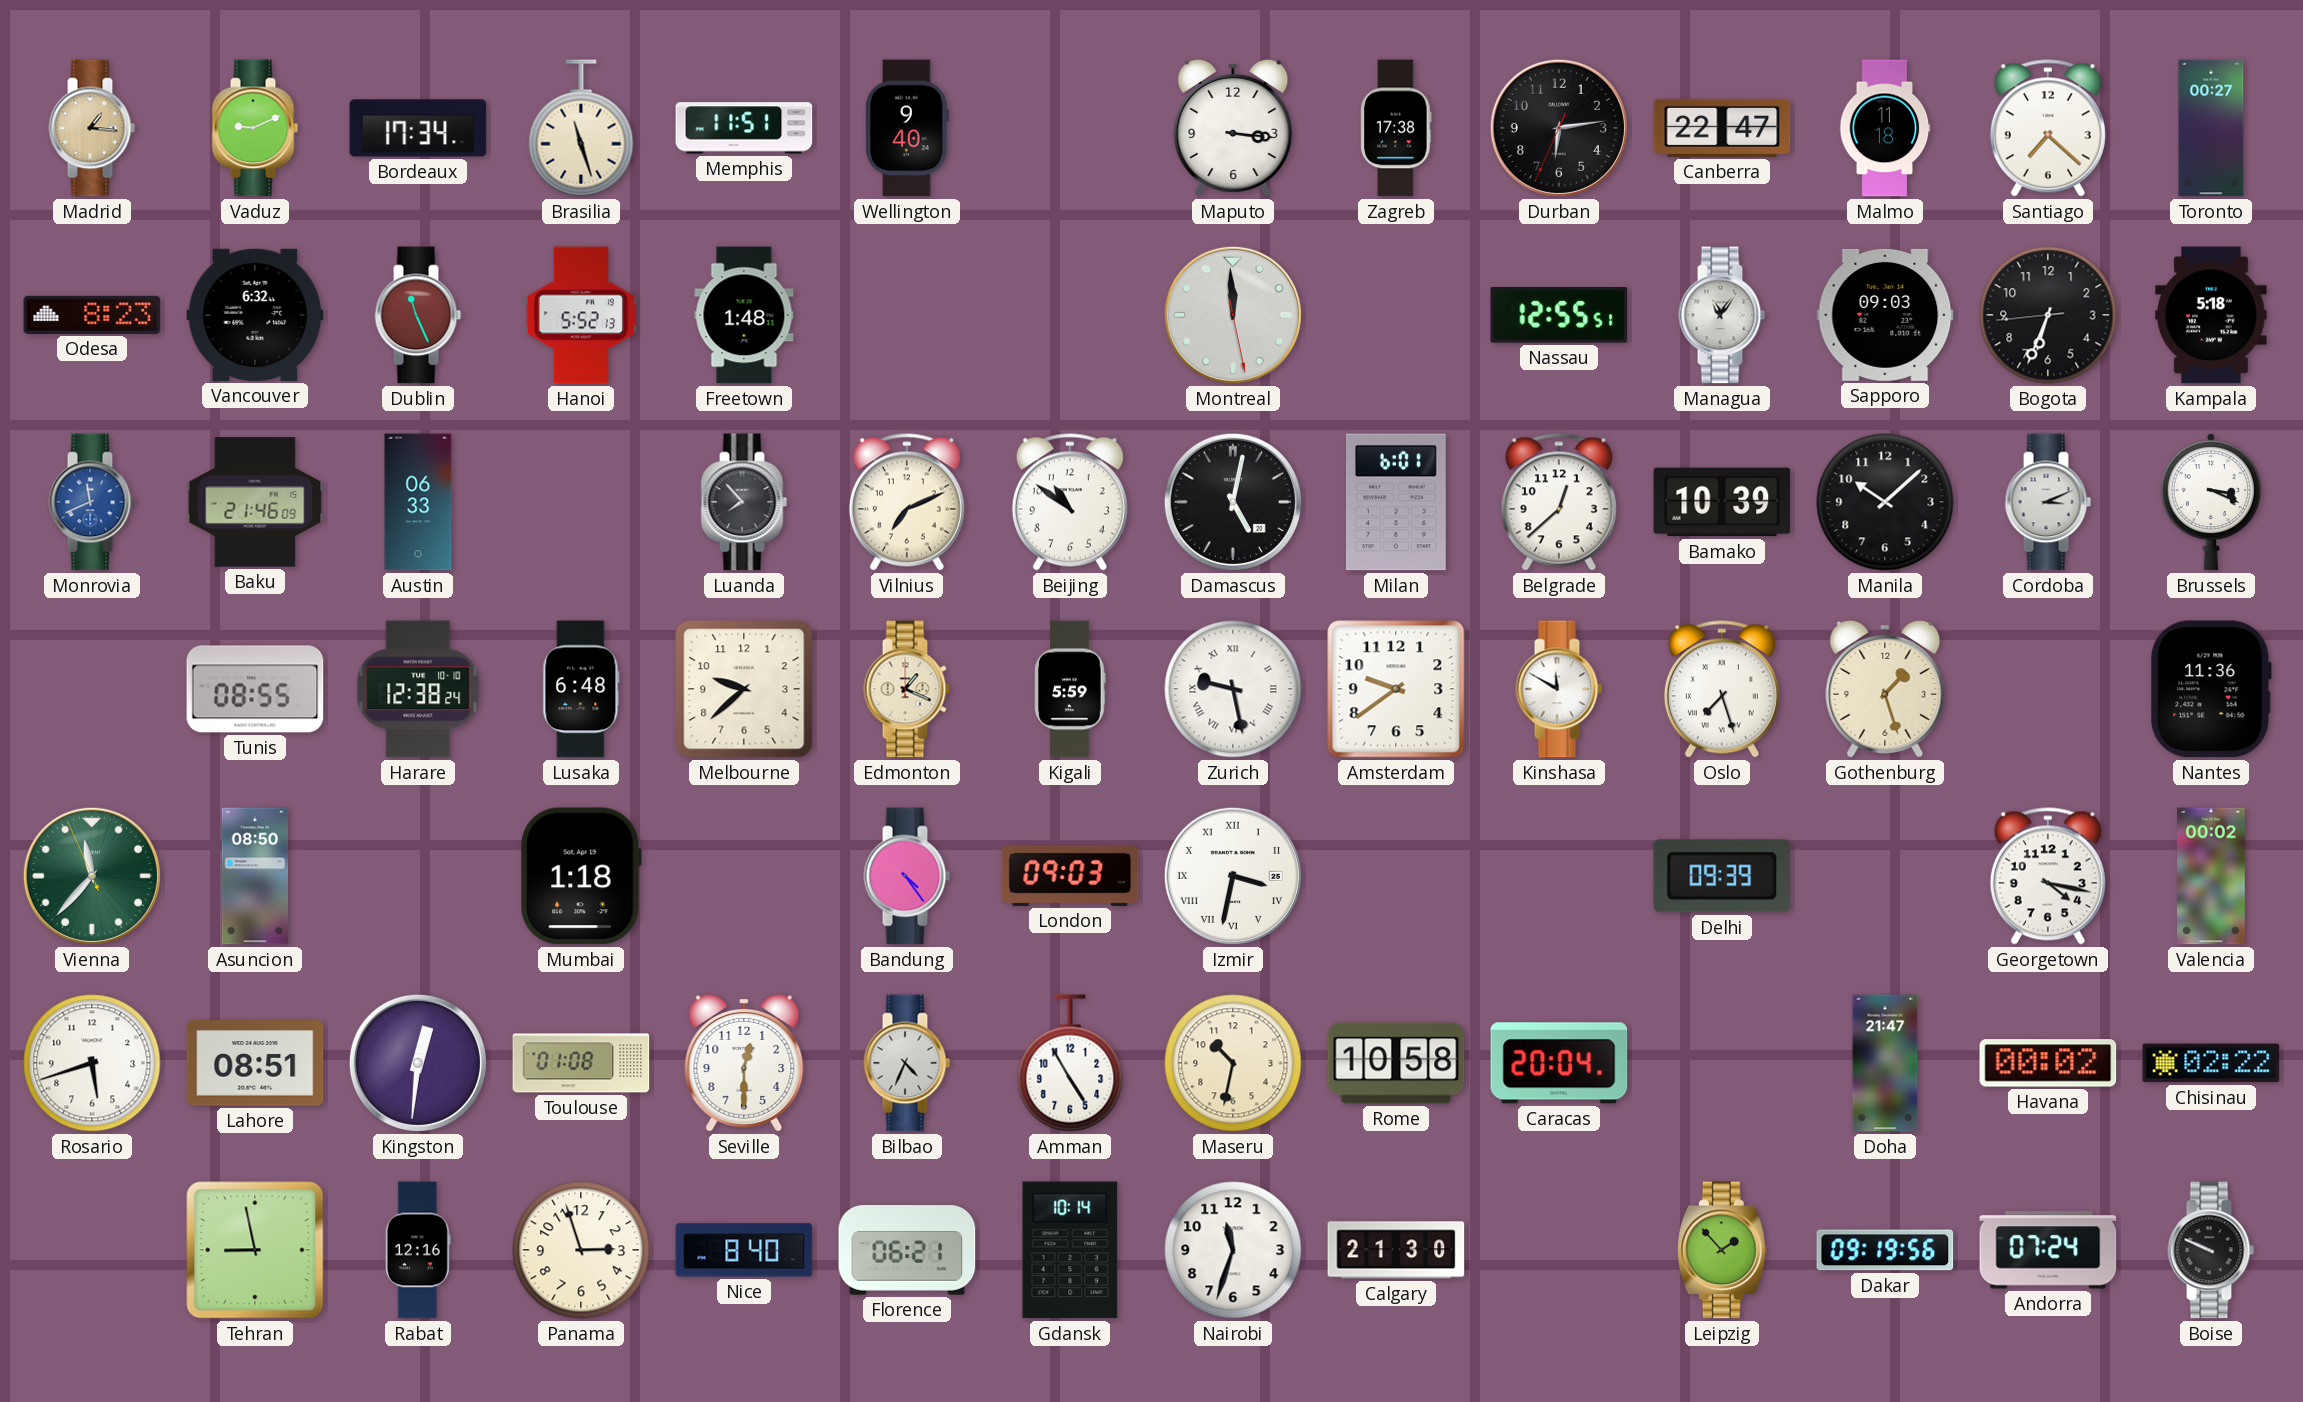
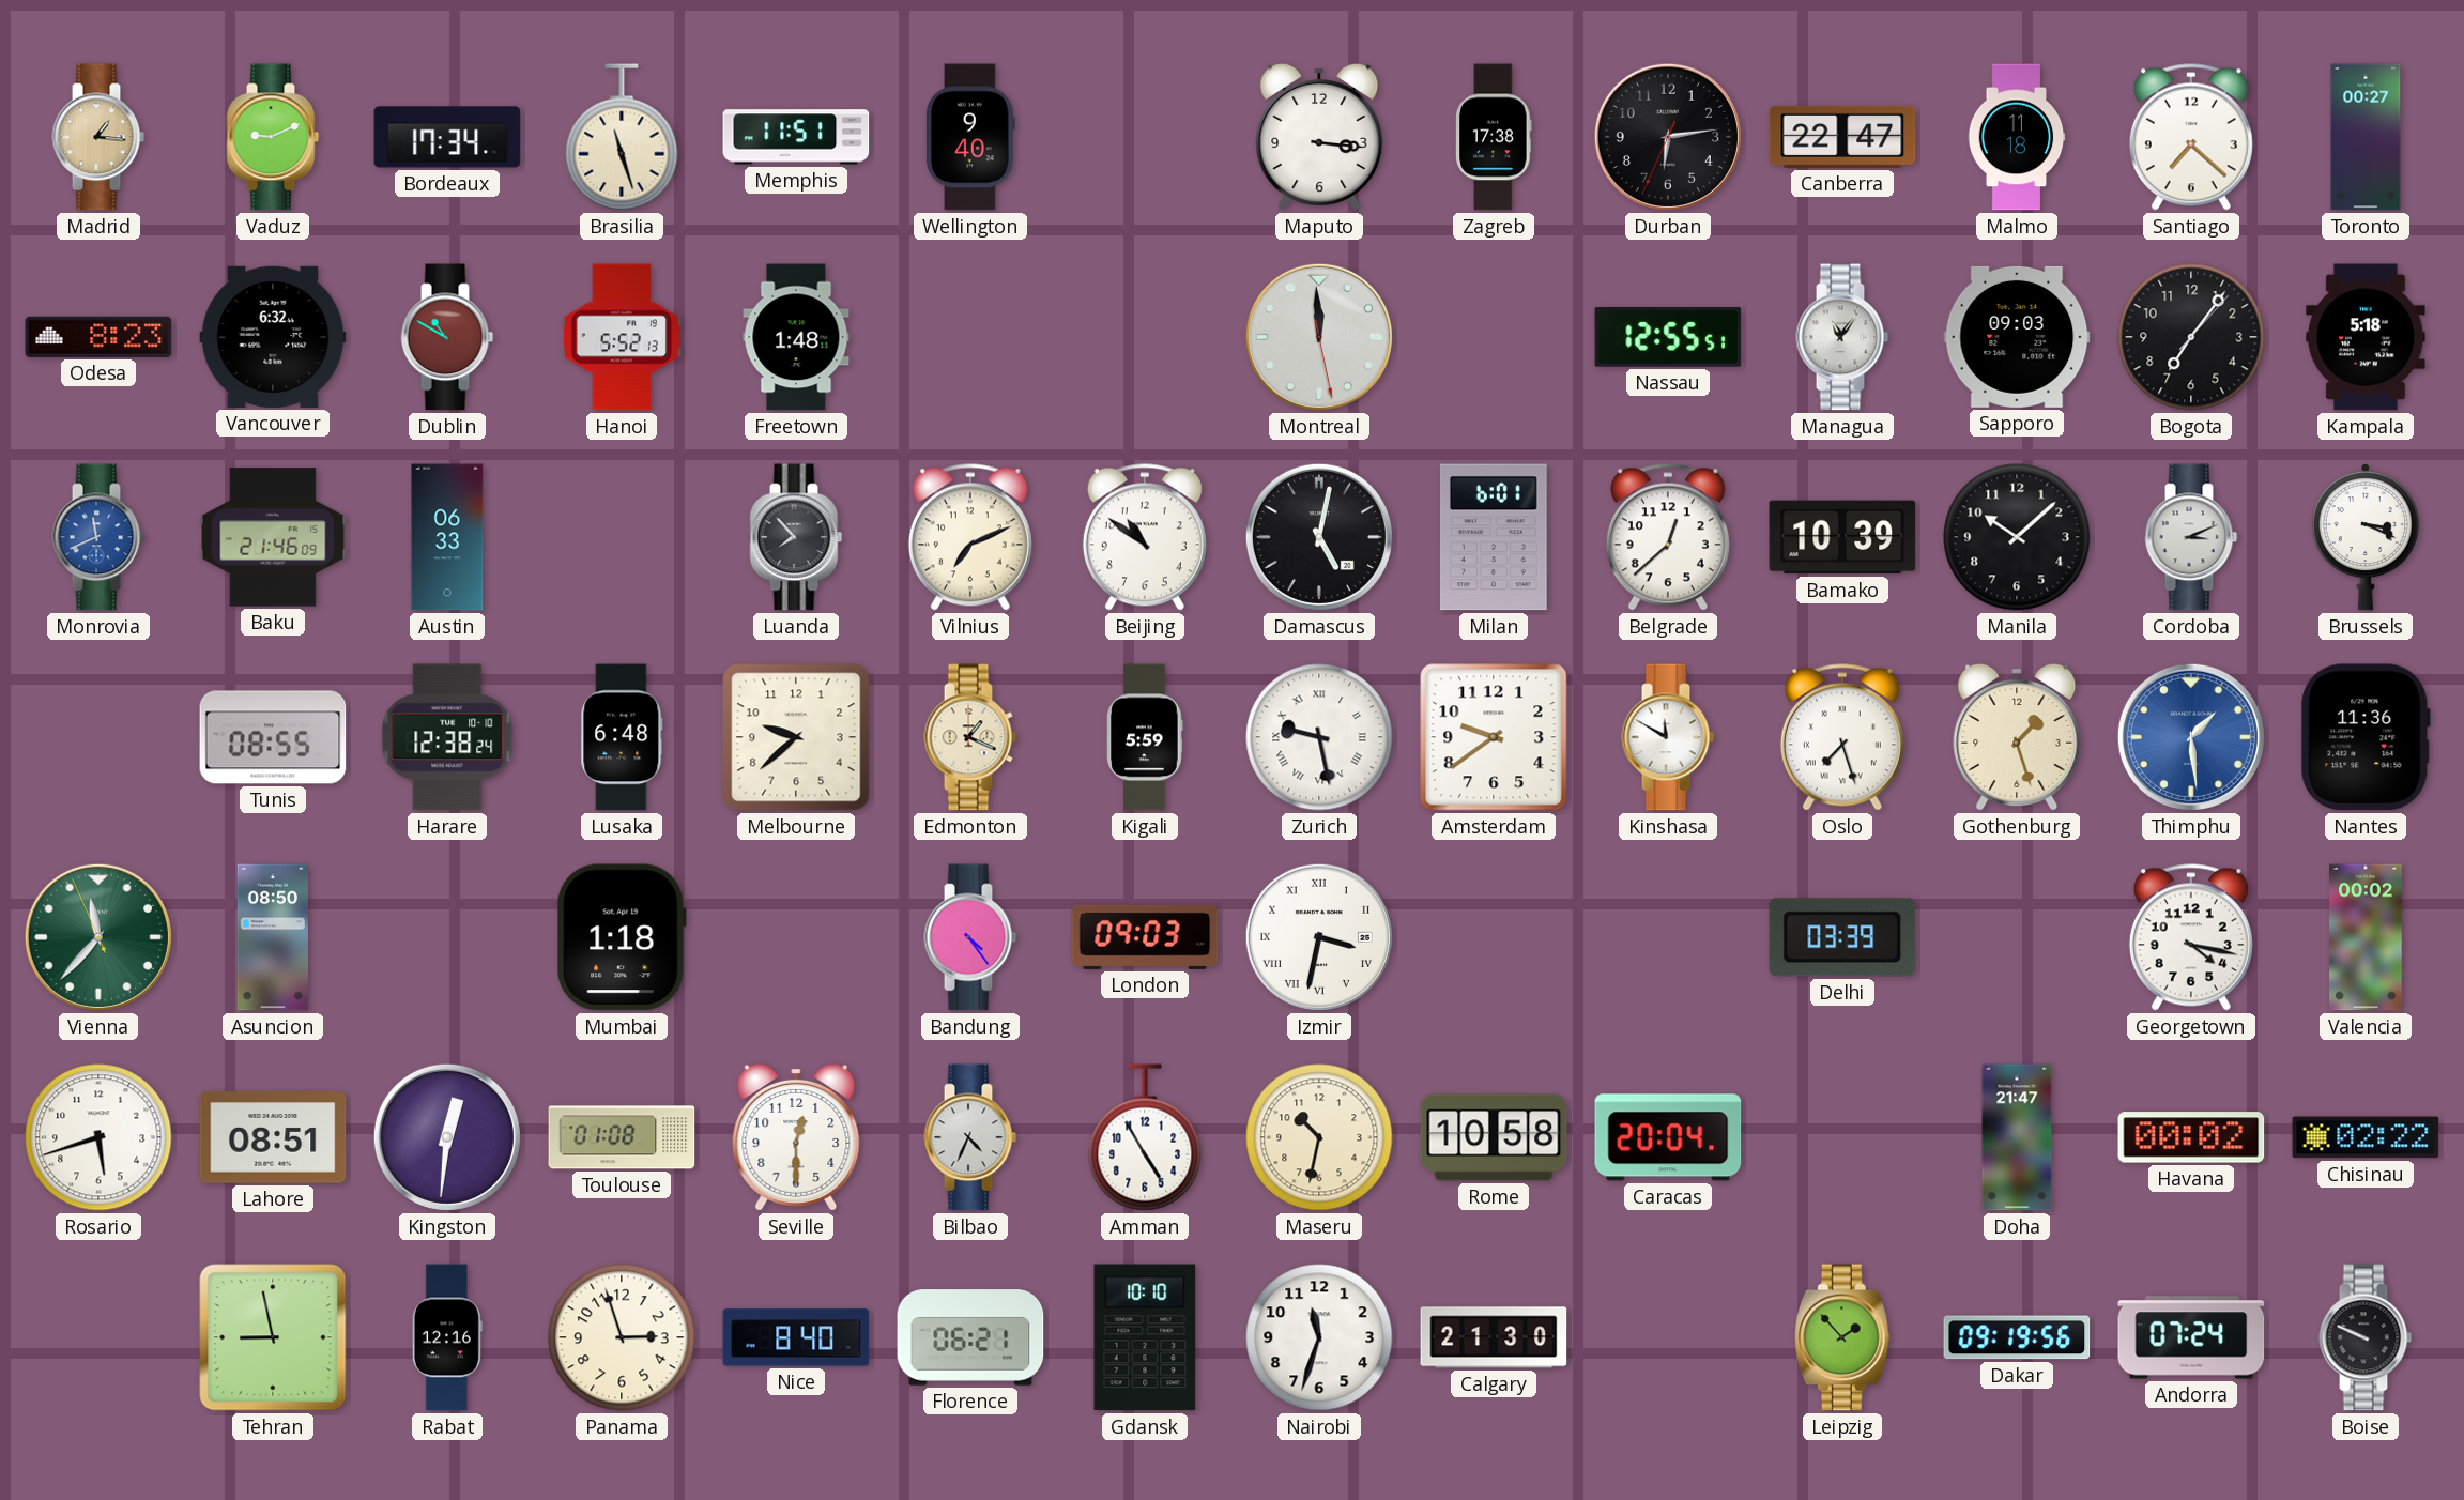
Dublin: 11:26 -> 10:50
Bogota: 6:33 -> 7:06
Thimphu: none -> 1:29
Delhi: 09:39 -> 03:39
Gdansk: 10:14 -> 10:10
